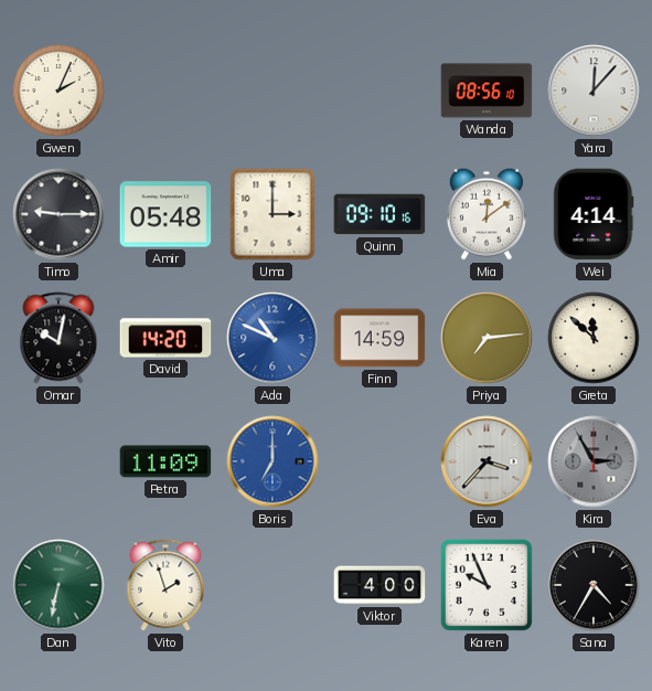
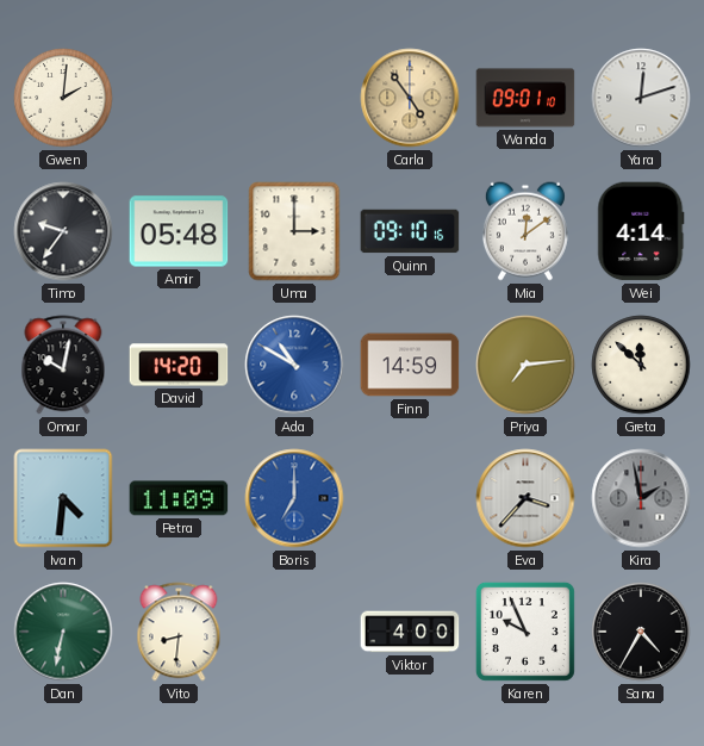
Gwen: 2:04 -> 2:01
Carla: none -> 4:54
Wanda: 08:56 -> 09:01
Yara: 12:07 -> 12:12
Timo: 9:15 -> 9:36
Ada: 10:49 -> 10:50
Ivan: none -> 4:31
Kira: 2:55 -> 1:58
Vito: 1:57 -> 8:31
